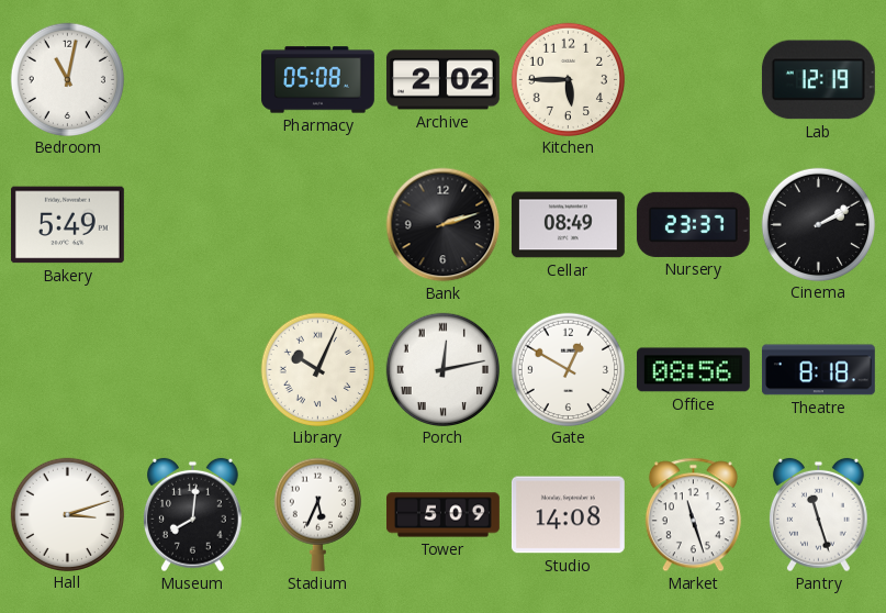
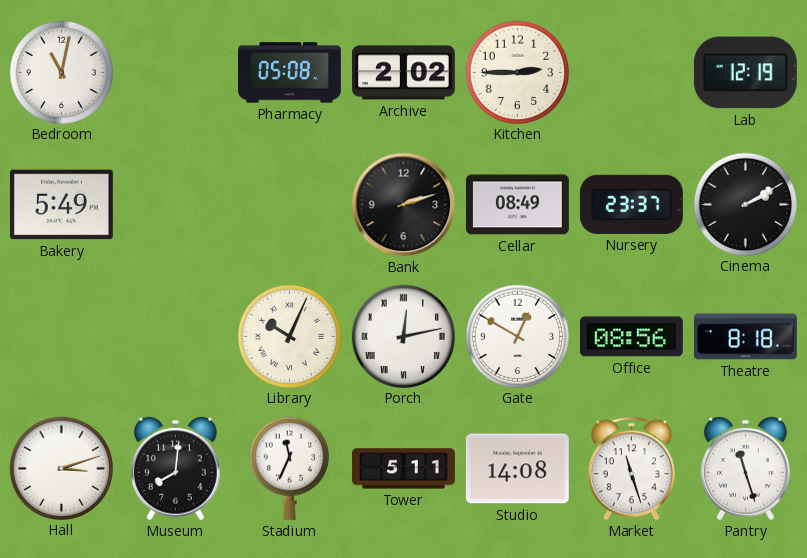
Kitchen: 5:45 -> 2:45
Stadium: 5:34 -> 11:34
Tower: 5:09 -> 5:11
